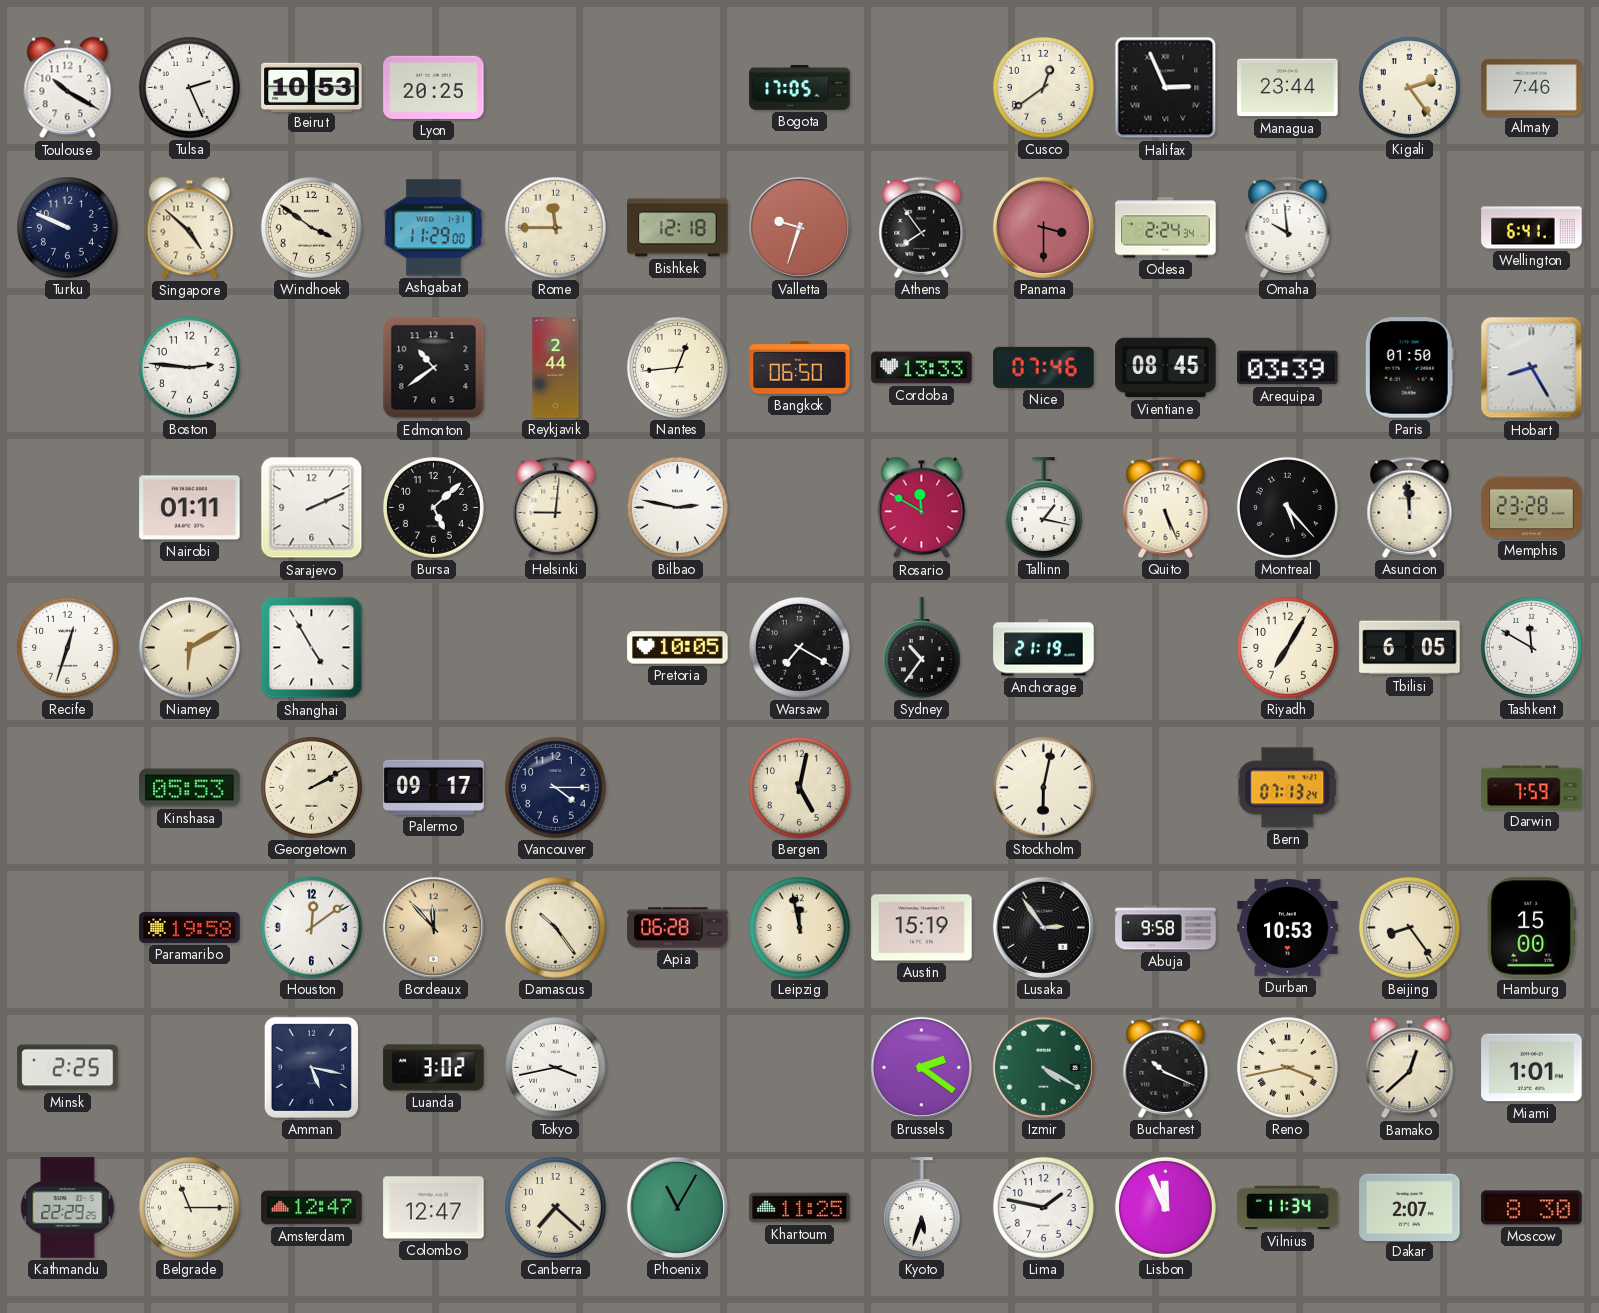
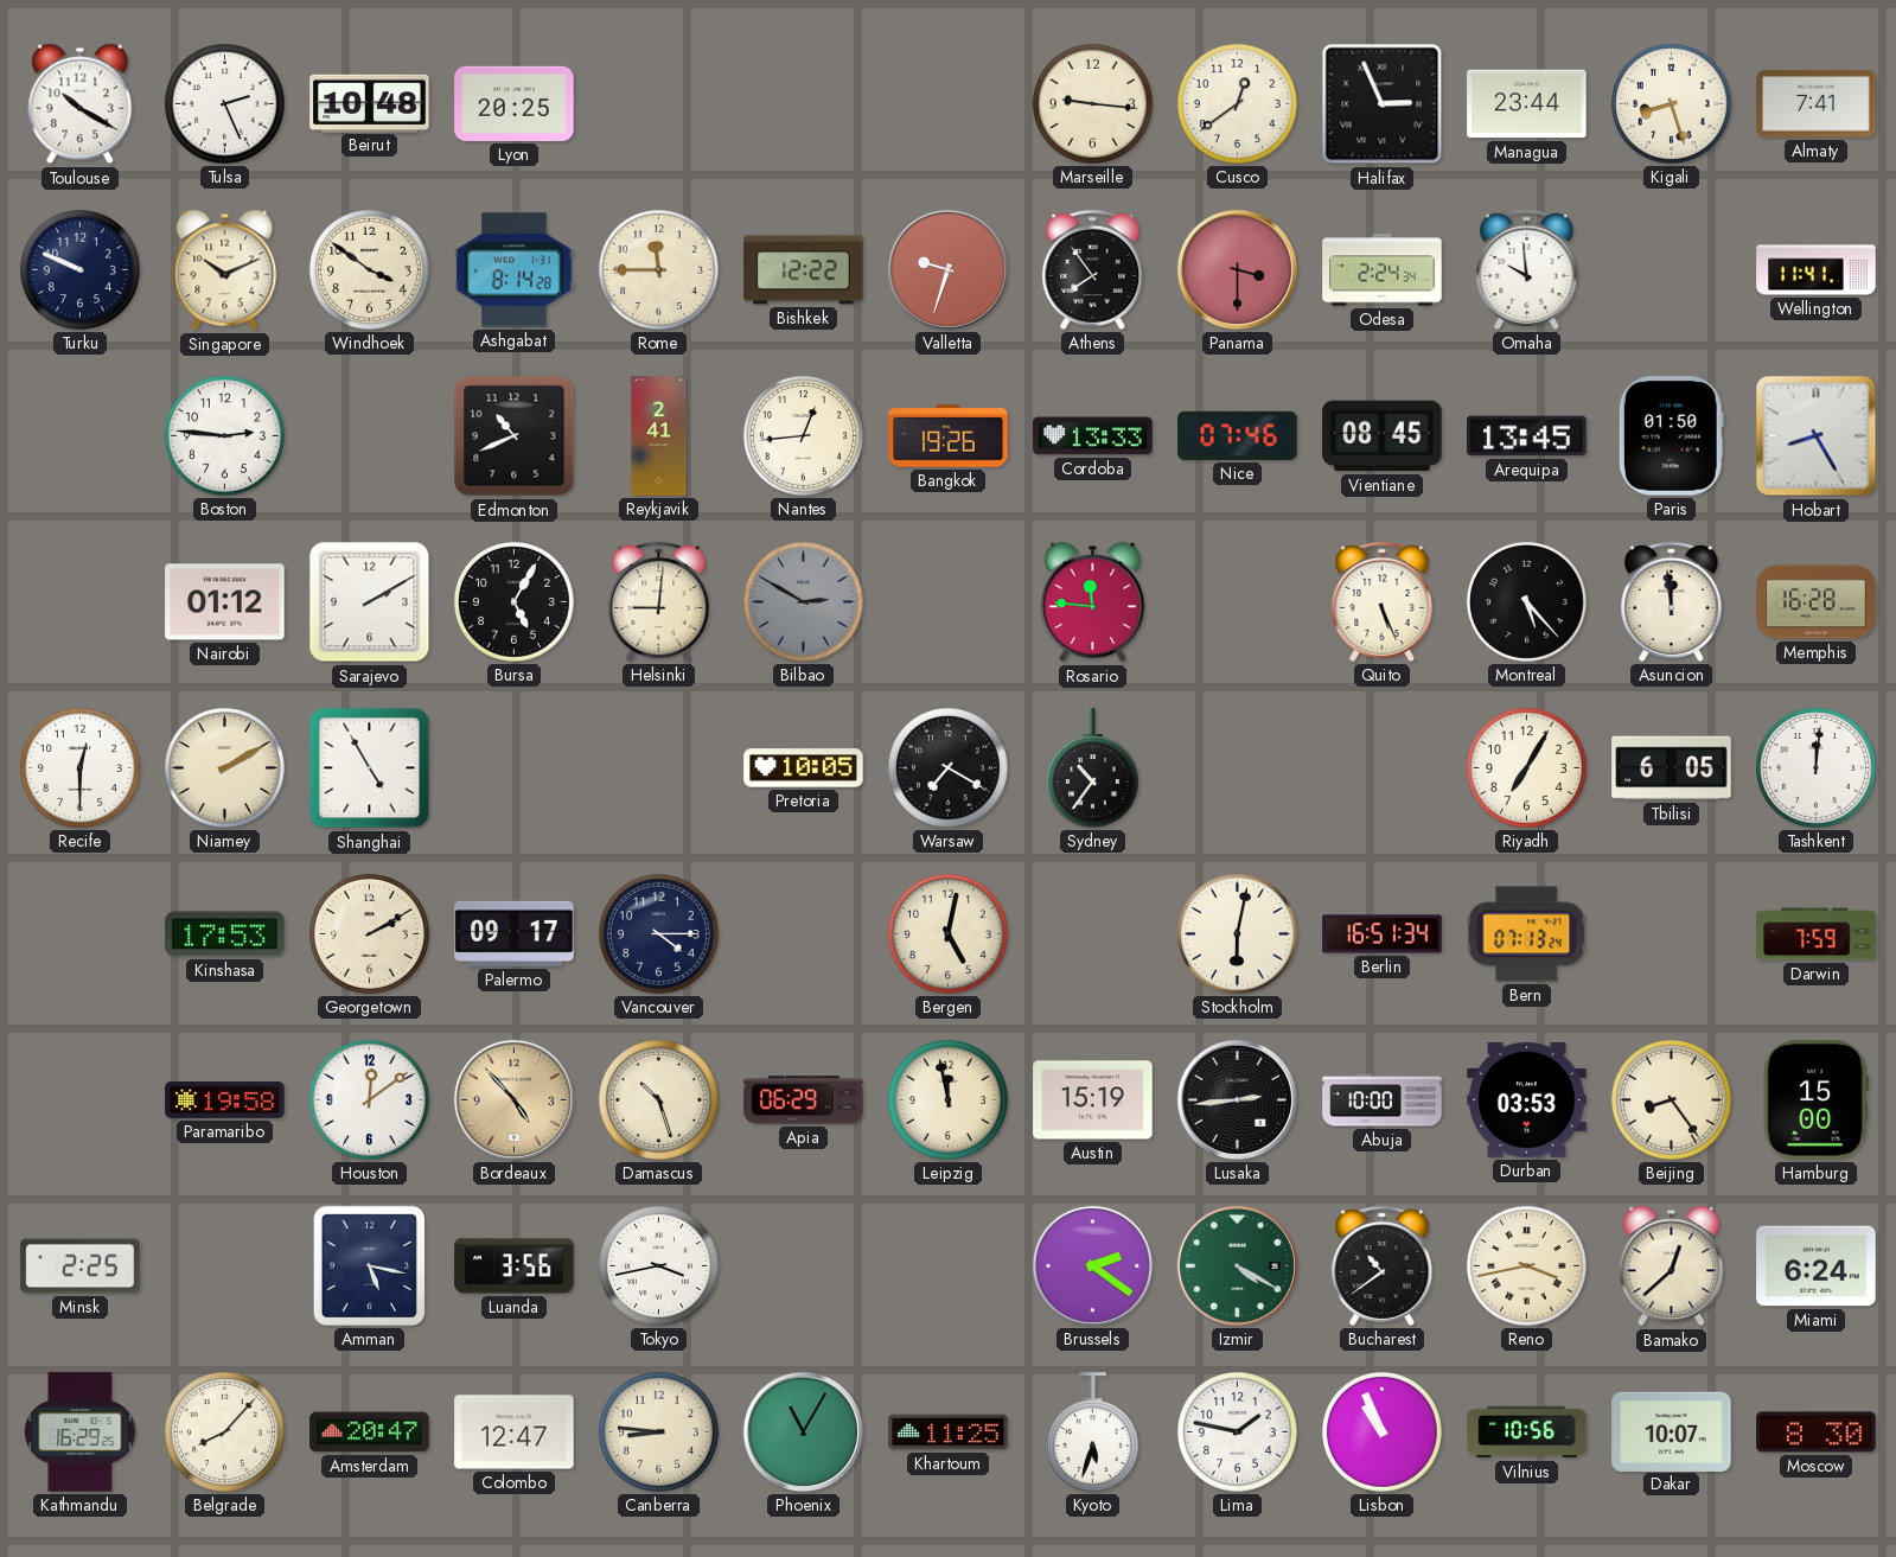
Beirut: 10:53 -> 10:48
Bogota: 17:05 -> none
Marseille: none -> 9:16
Kigali: 2:24 -> 8:27
Almaty: 7:46 -> 7:41
Singapore: 4:52 -> 10:11
Ashgabat: 11:29 -> 8:14
Bishkek: 12:18 -> 12:22
Wellington: 6:41 -> 11:41
Edmonton: 10:39 -> 10:41
Reykjavik: 2:44 -> 2:41
Bangkok: 06:50 -> 19:26
Arequipa: 03:39 -> 13:45
Nairobi: 01:11 -> 01:12
Sarajevo: 2:11 -> 2:10
Bursa: 5:08 -> 5:05
Bilbao: 2:47 -> 2:50
Bilbao dial: white -> grey
Rosario: 11:50 -> 11:46
Tallinn: 1:17 -> none
Memphis: 23:28 -> 16:28
Recife: 12:33 -> 12:30
Niamey: 6:10 -> 2:10
Anchorage: 21:19 -> none
Tashkent: 11:50 -> 12:01
Kinshasa: 05:53 -> 17:53
Berlin: none -> 16:51
Bordeaux: 11:53 -> 4:53
Damascus: 10:24 -> 10:27
Apia: 06:28 -> 06:29
Lusaka: 2:54 -> 2:44
Abuja: 9:58 -> 10:00
Durban: 10:53 -> 03:53
Luanda: 3:02 -> 3:56
Bucharest: 10:19 -> 10:39
Miami: 1:01 -> 6:24
Kathmandu: 22:29 -> 16:29
Belgrade: 11:15 -> 8:07
Amsterdam: 12:47 -> 20:47
Canberra: 7:22 -> 8:46
Lisbon: 11:56 -> 10:56
Vilnius: 11:34 -> 10:56
Dakar: 2:07 -> 10:07
